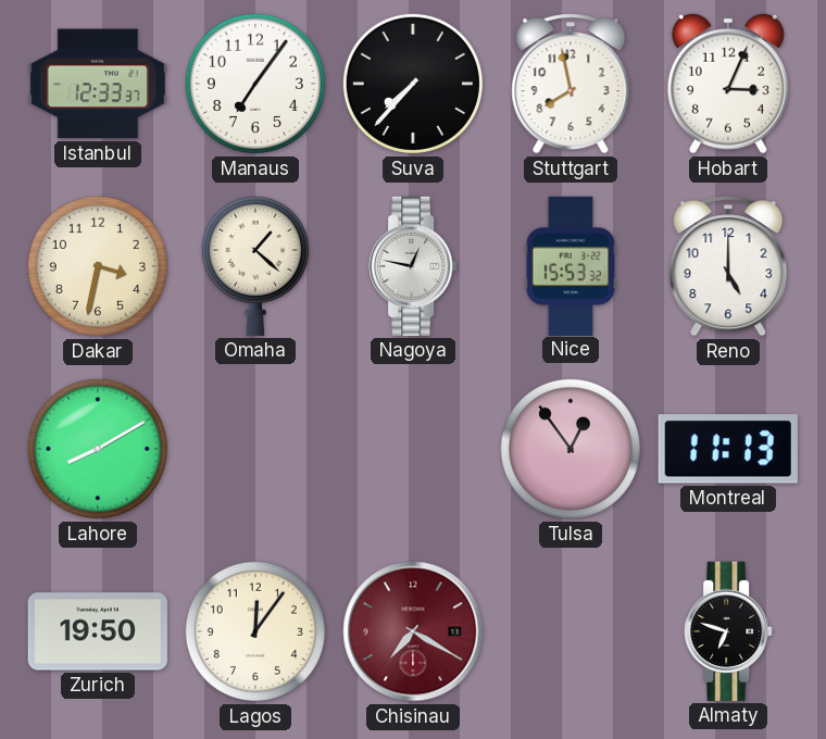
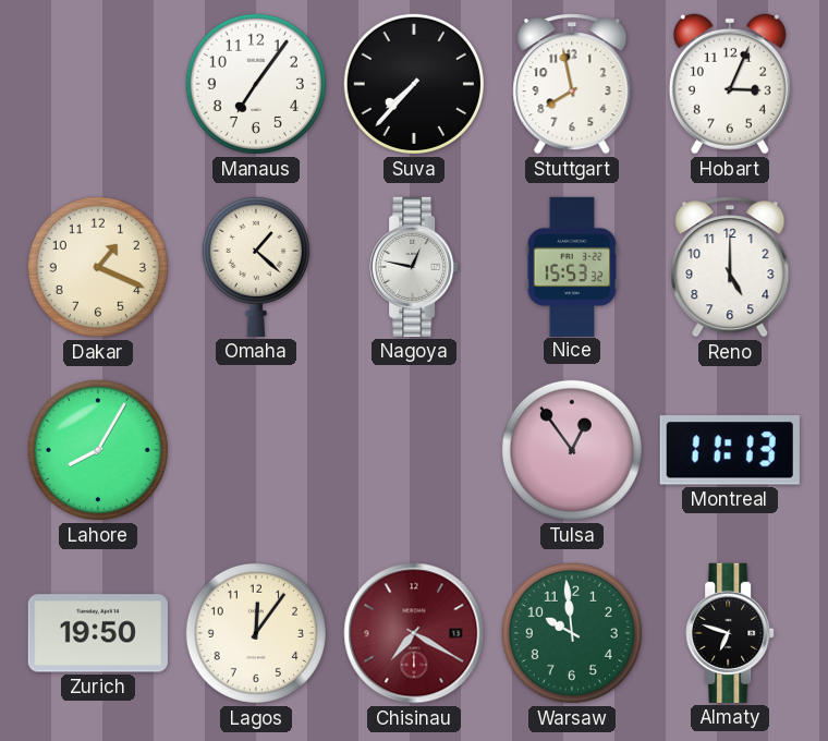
Istanbul: 12:33 -> none
Dakar: 3:32 -> 1:19
Lahore: 8:10 -> 8:05
Warsaw: none -> 9:59
